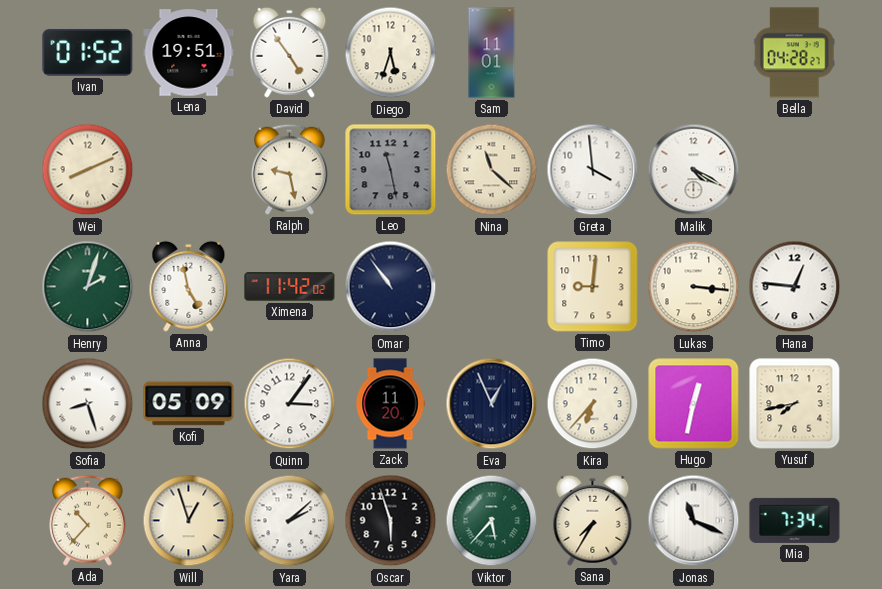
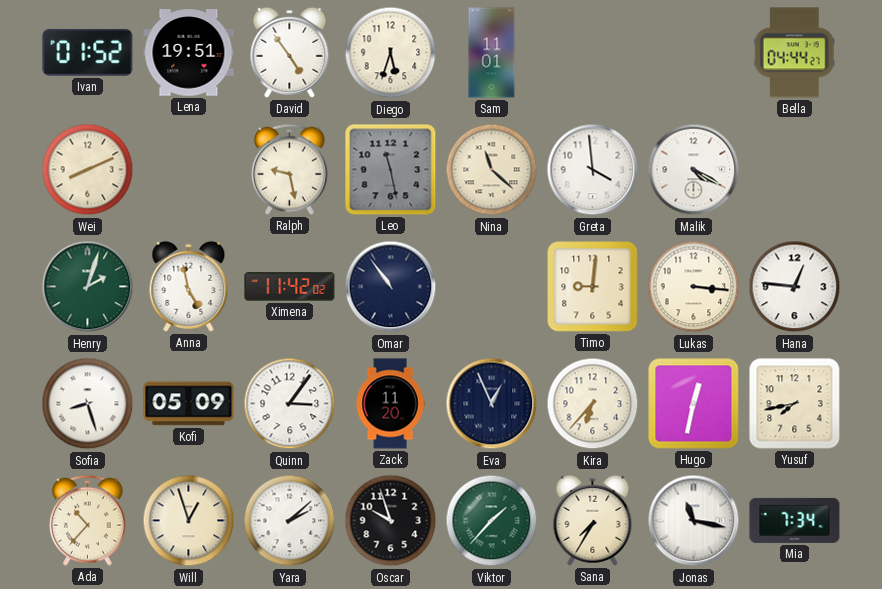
Bella: 04:28 -> 04:44
Oscar: 5:57 -> 9:57
Viktor: 5:37 -> 1:37
Jonas: 11:19 -> 11:17
